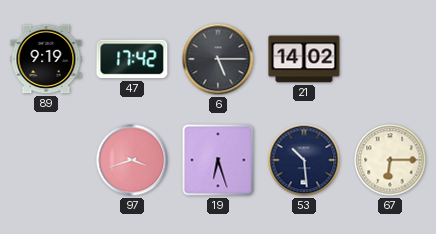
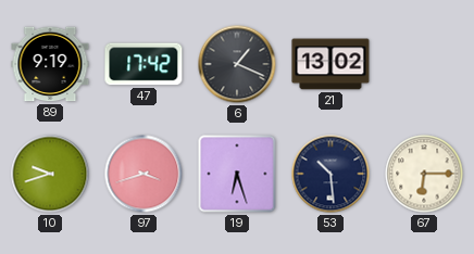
6: 5:15 -> 1:19
21: 14:02 -> 13:02
10: none -> 9:42
